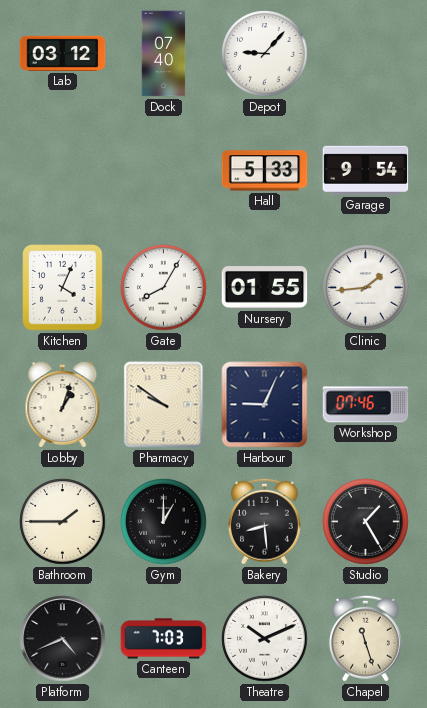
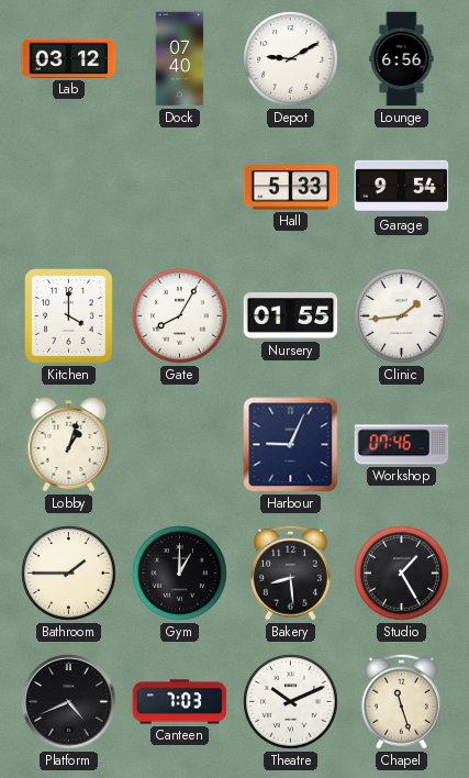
Depot: 9:07 -> 9:10
Lounge: none -> 6:56
Kitchen: 4:04 -> 4:00
Pharmacy: 9:51 -> none
